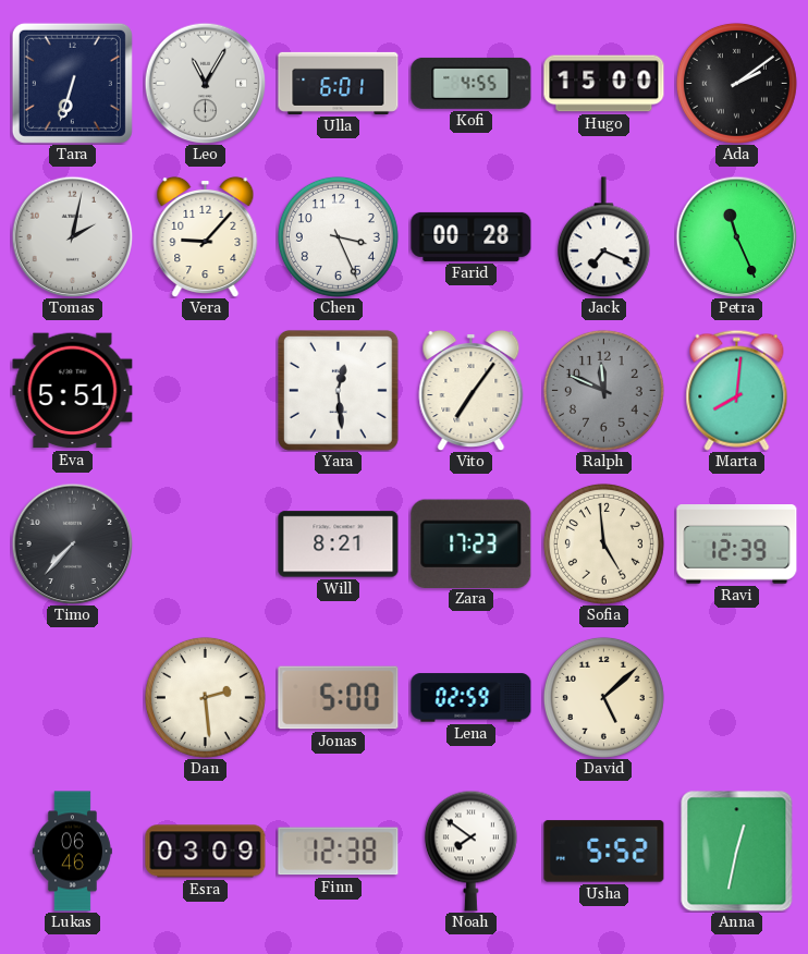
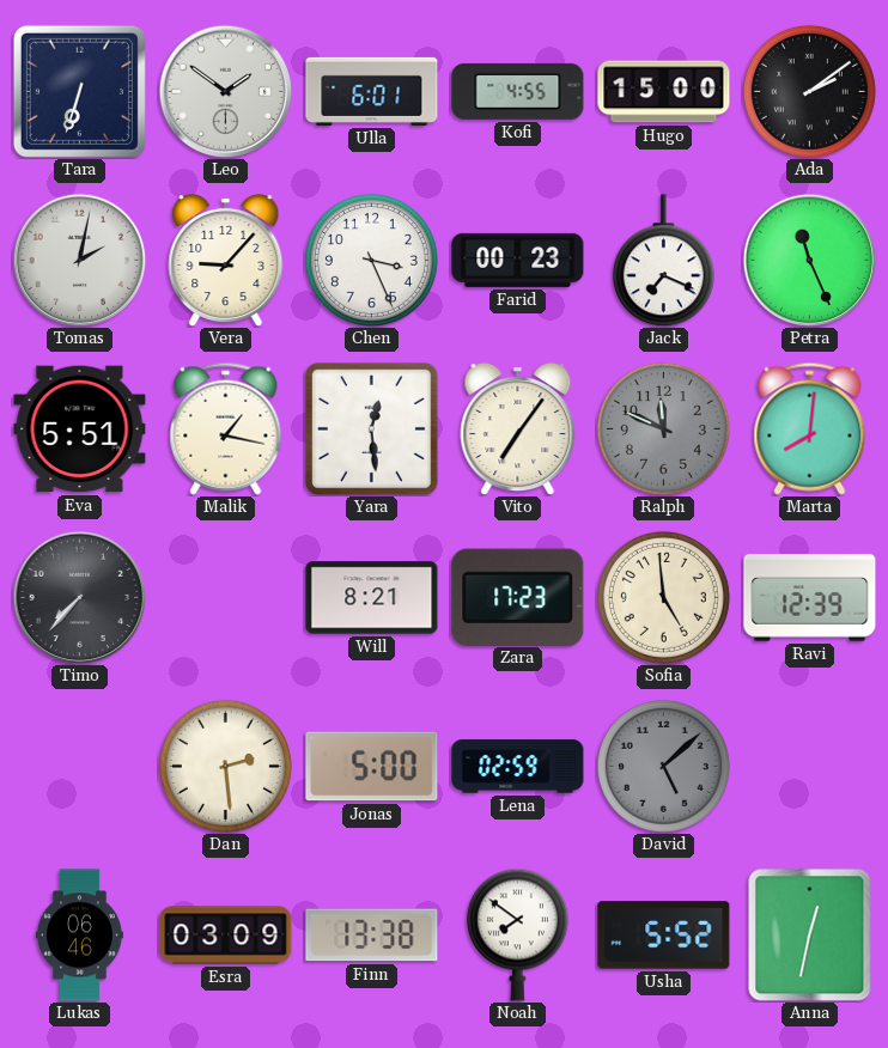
Leo: 11:05 -> 1:51
Farid: 00:28 -> 00:23
Malik: none -> 1:17
David dial: cream -> grey
Finn: 12:38 -> 13:38
